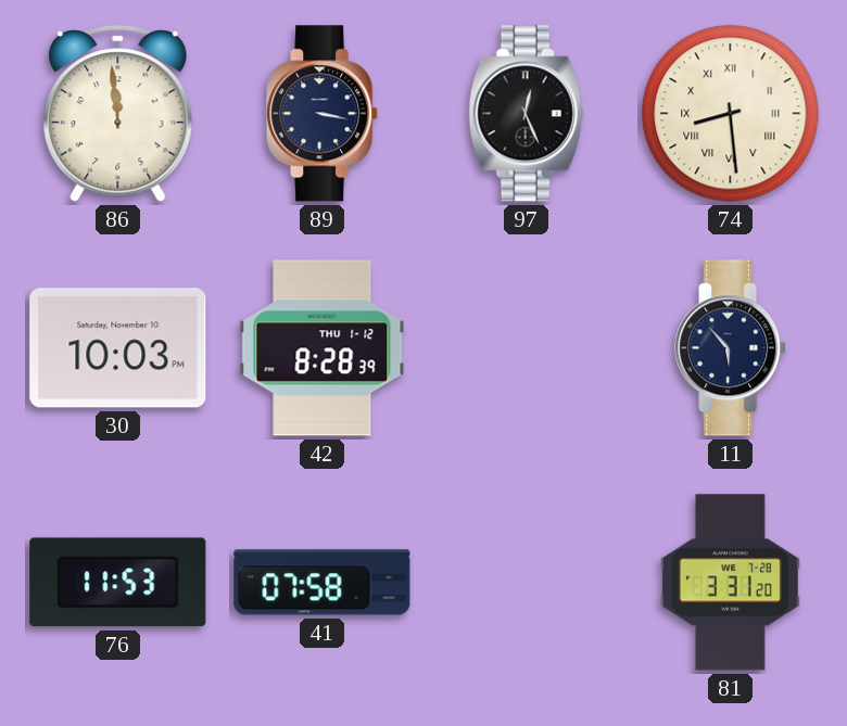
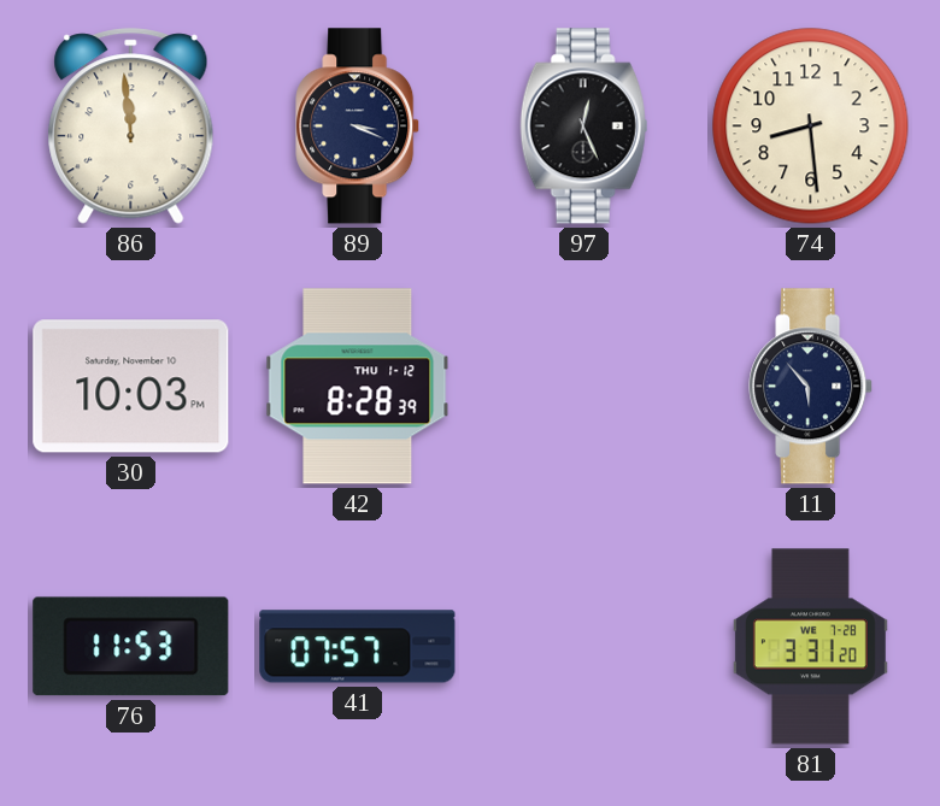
89: 3:17 -> 3:19
74 numerals: Roman -> Arabic
41: 07:58 -> 07:57
